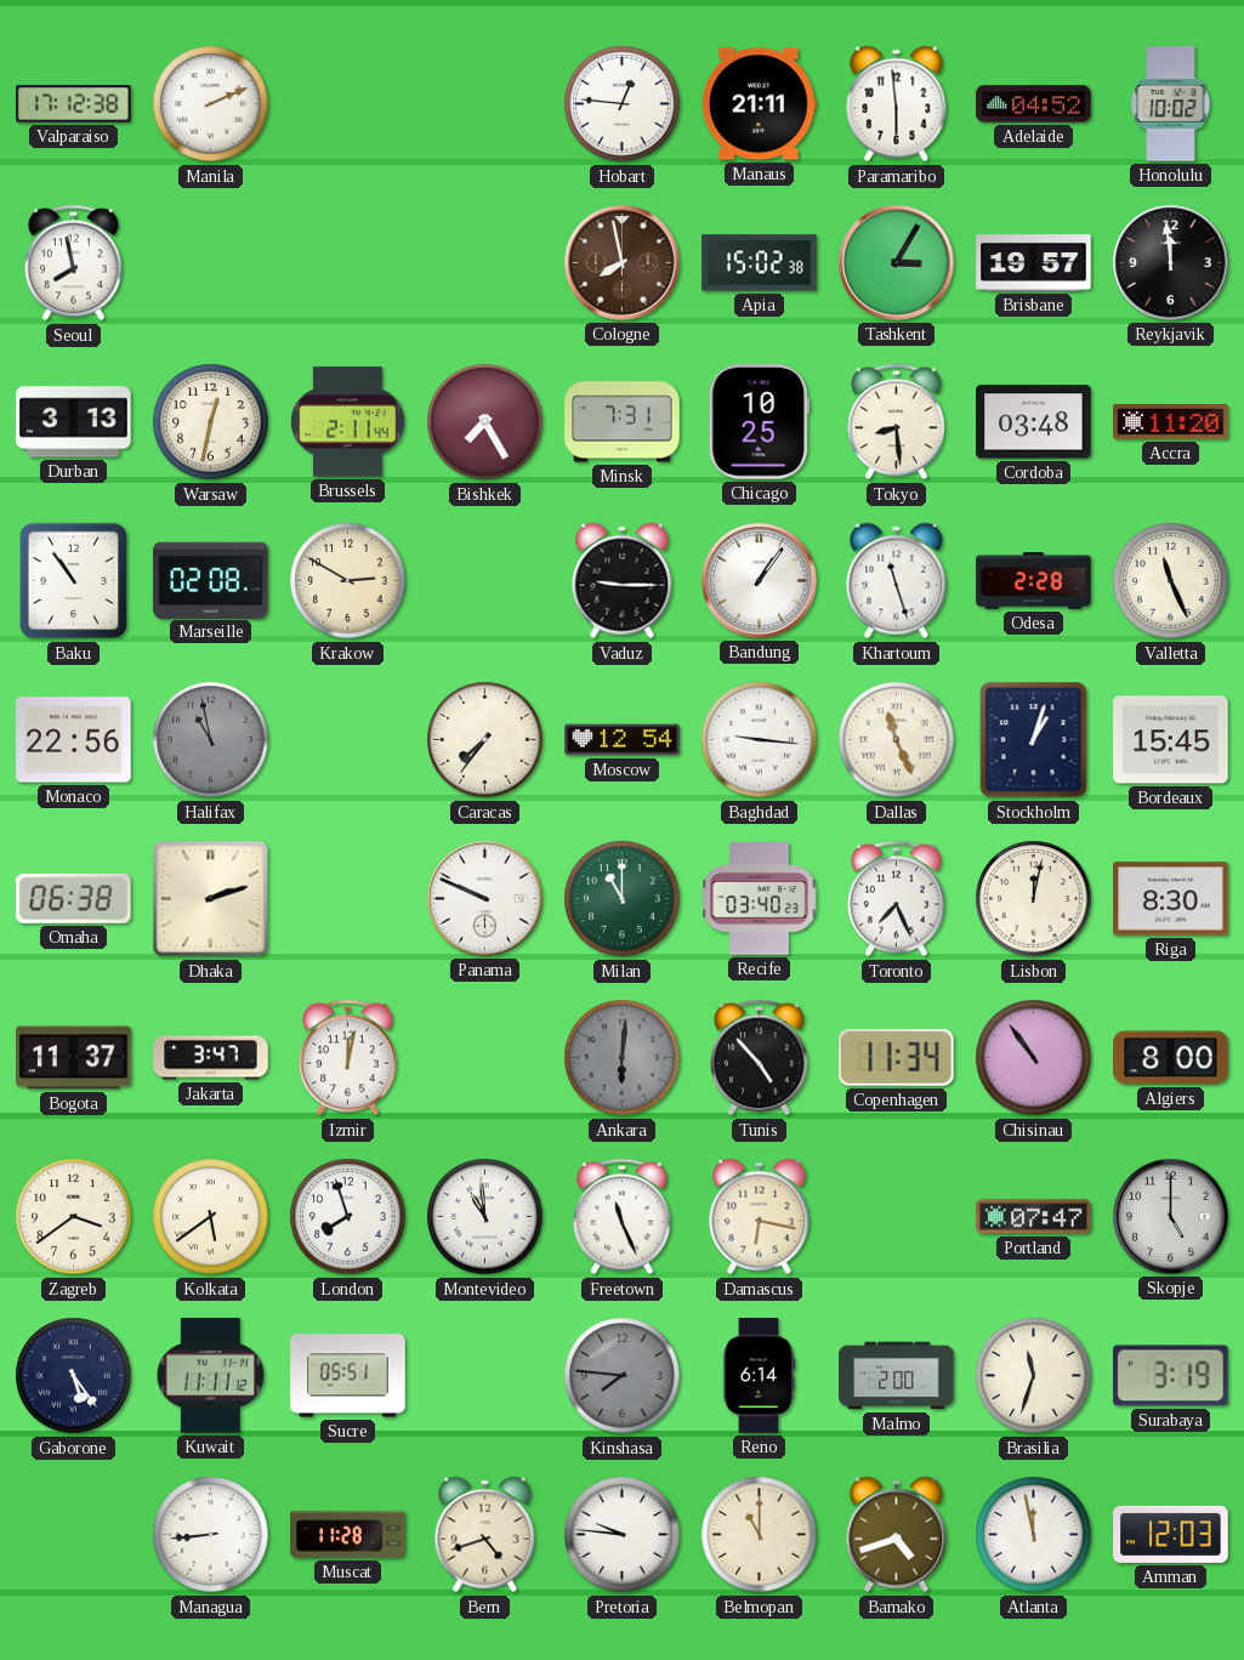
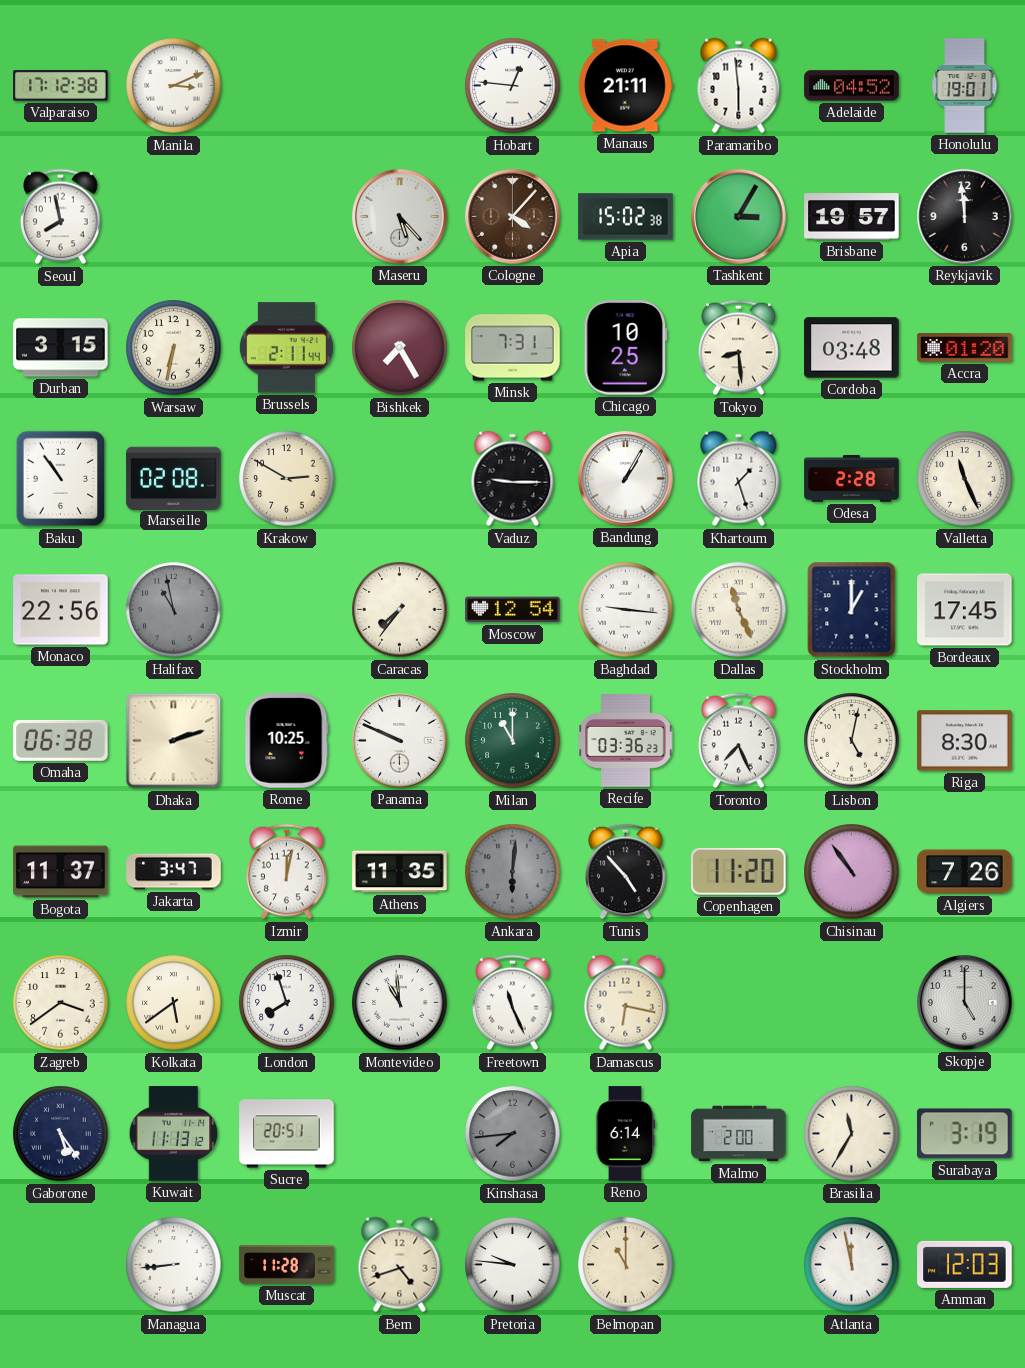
Manila: 2:11 -> 3:11
Honolulu: 10:02 -> 19:01
Maseru: none -> 5:23
Cologne: 7:58 -> 4:07
Durban: 3:13 -> 3:15
Warsaw: 12:32 -> 6:32
Accra: 11:20 -> 01:20
Bandung: 1:06 -> 1:05
Khartoum: 11:27 -> 1:27
Stockholm: 1:03 -> 1:00
Bordeaux: 15:45 -> 17:45
Rome: none -> 10:25
Recife: 03:40 -> 03:36
Lisbon: 12:02 -> 5:02
Athens: none -> 11:35
Copenhagen: 11:34 -> 11:20
Algiers: 8:00 -> 7:26
Portland: 07:47 -> none
Kuwait: 11:11 -> 11:13
Sucre: 05:51 -> 20:51
Kinshasa: 7:46 -> 7:44
Brasilia: 11:33 -> 11:35
Bamako: 4:42 -> none
